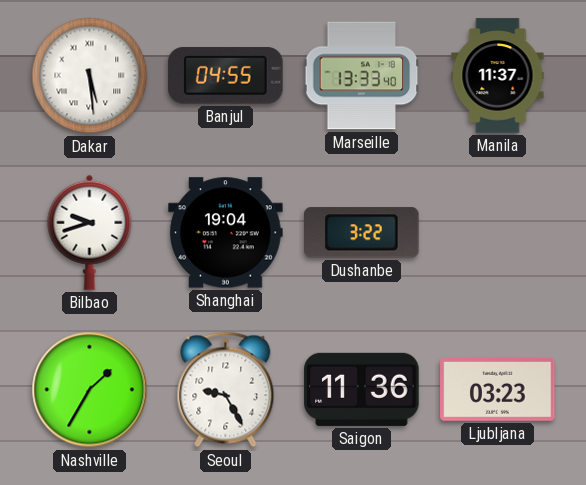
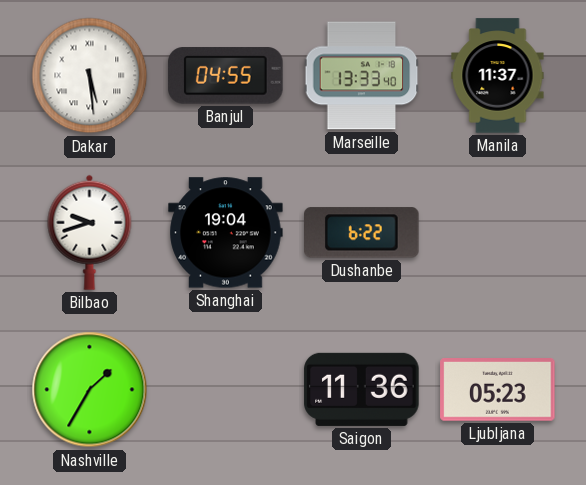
Dushanbe: 3:22 -> 6:22
Seoul: 9:25 -> none
Ljubljana: 03:23 -> 05:23
